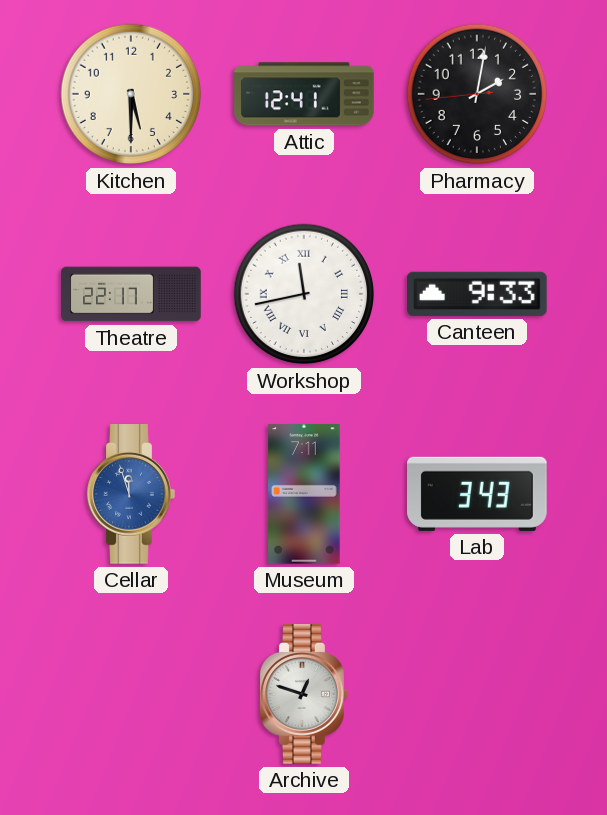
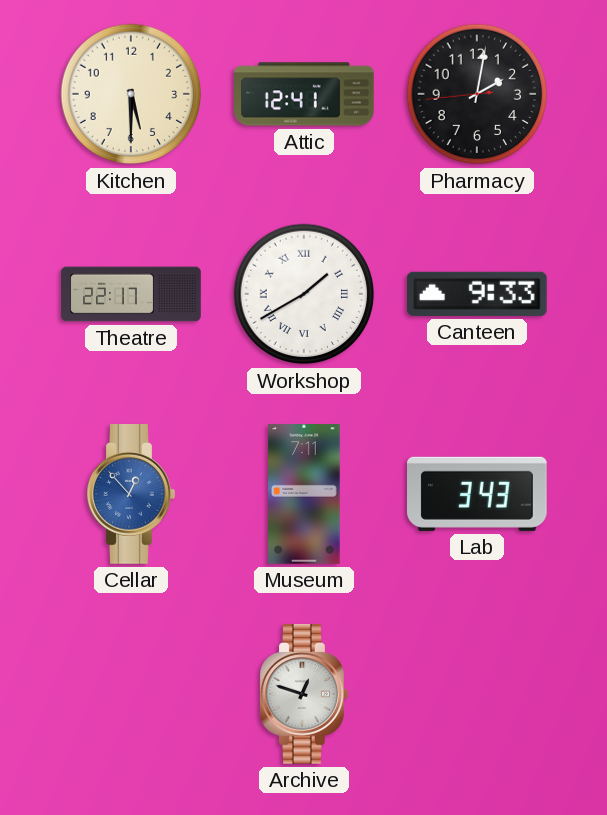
Workshop: 11:43 -> 1:40
Cellar: 11:57 -> 12:53
